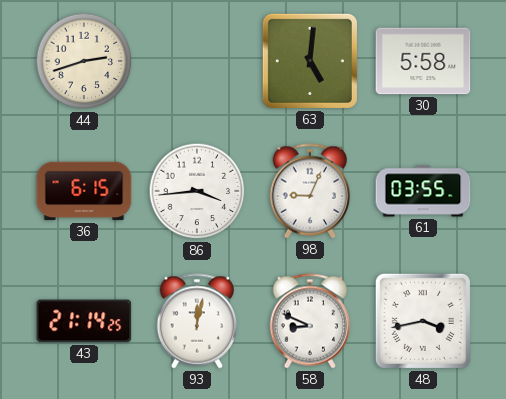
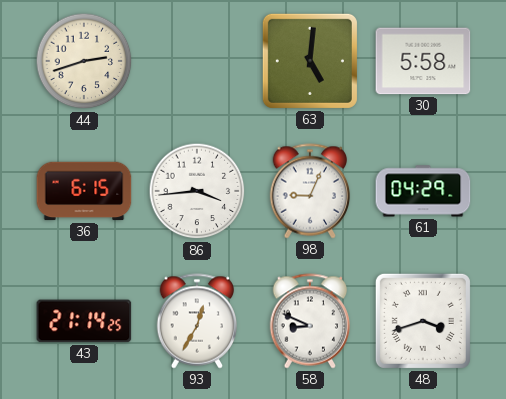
61: 03:55 -> 04:29
93: 12:02 -> 12:35
48: 3:43 -> 3:42
